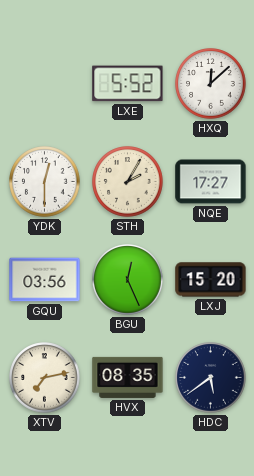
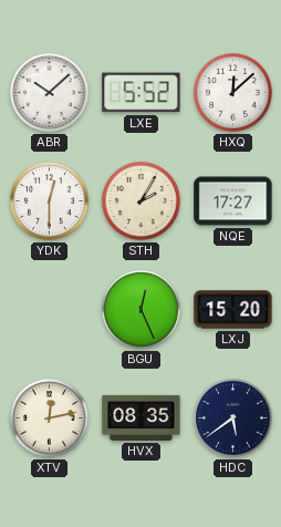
ABR: none -> 10:08
GQU: 03:56 -> none
XTV: 7:13 -> 12:13
